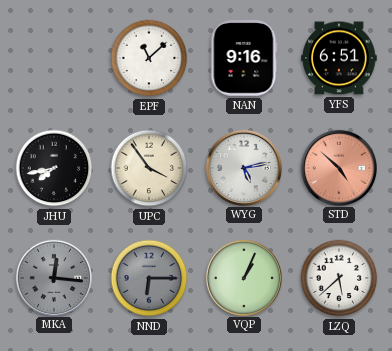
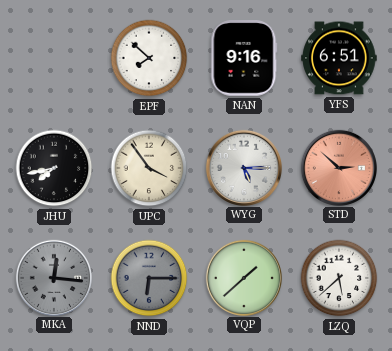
EPF: 11:08 -> 7:52
WYG: 5:13 -> 5:15
STD: 4:52 -> 2:52
VQP: 1:04 -> 1:38
